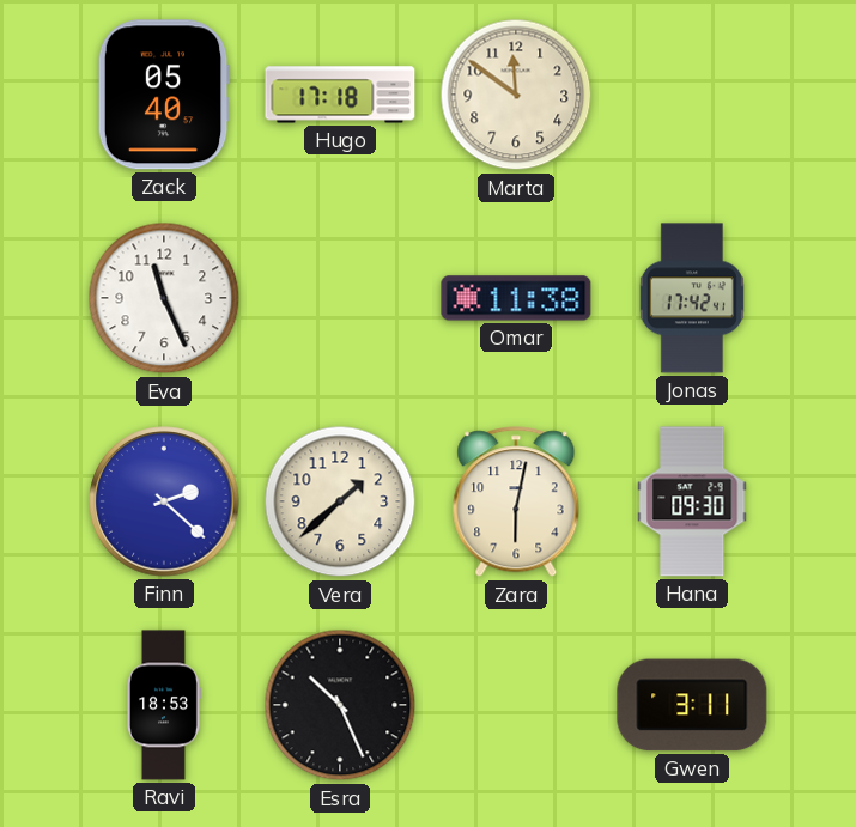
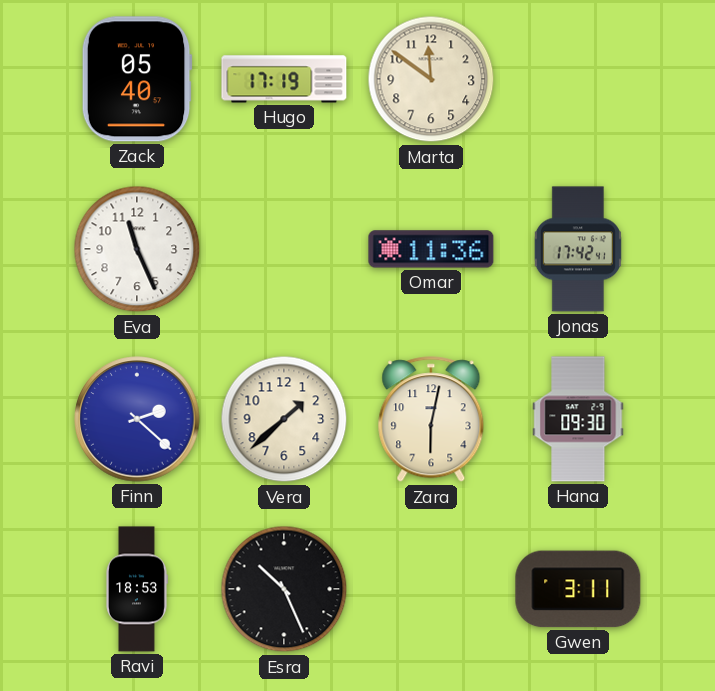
Hugo: 17:18 -> 17:19
Omar: 11:38 -> 11:36
